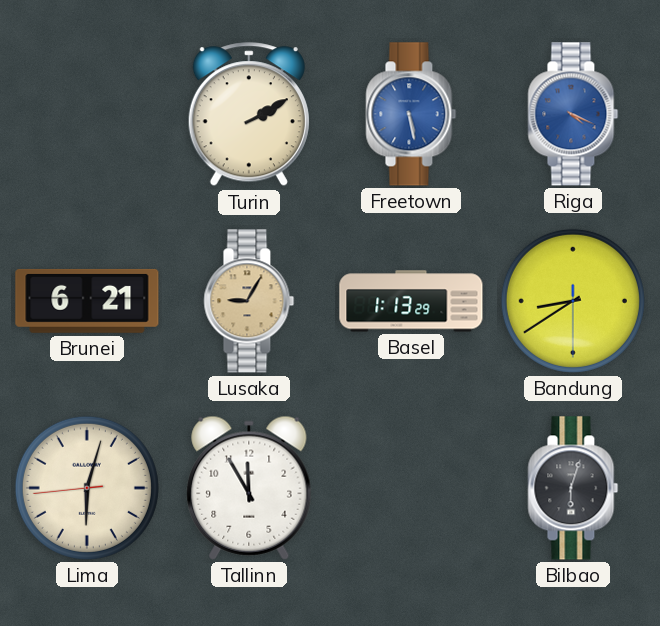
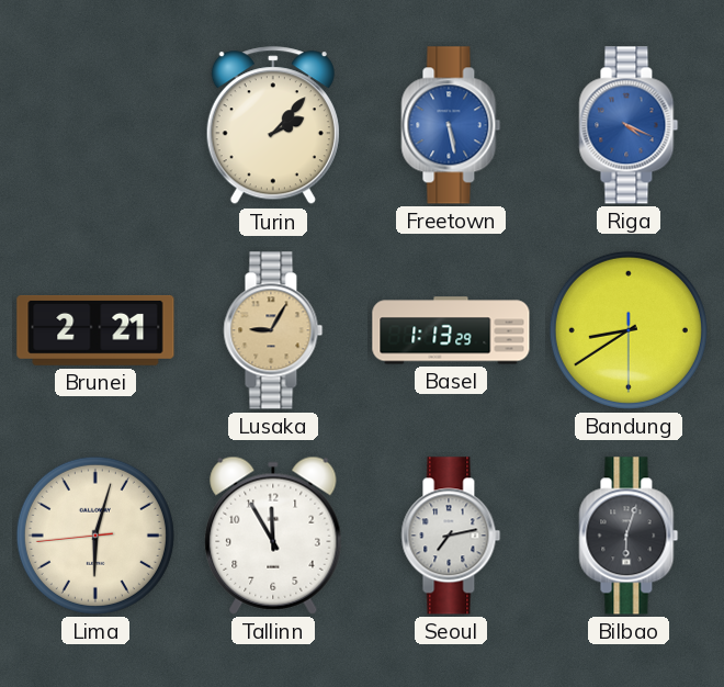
Turin: 2:10 -> 2:07
Brunei: 6:21 -> 2:21
Seoul: none -> 7:13
